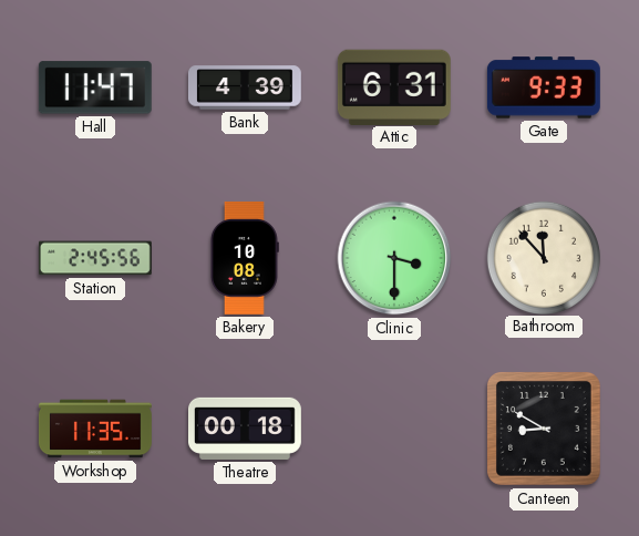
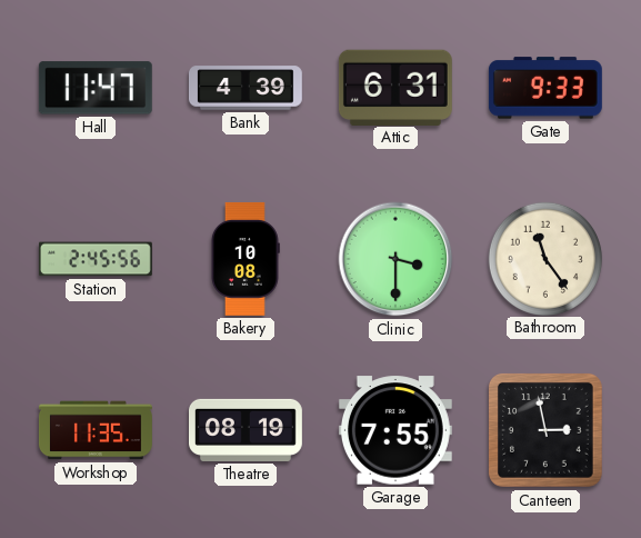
Bathroom: 11:53 -> 11:24
Theatre: 00:18 -> 08:19
Garage: none -> 7:55
Canteen: 8:50 -> 2:58
